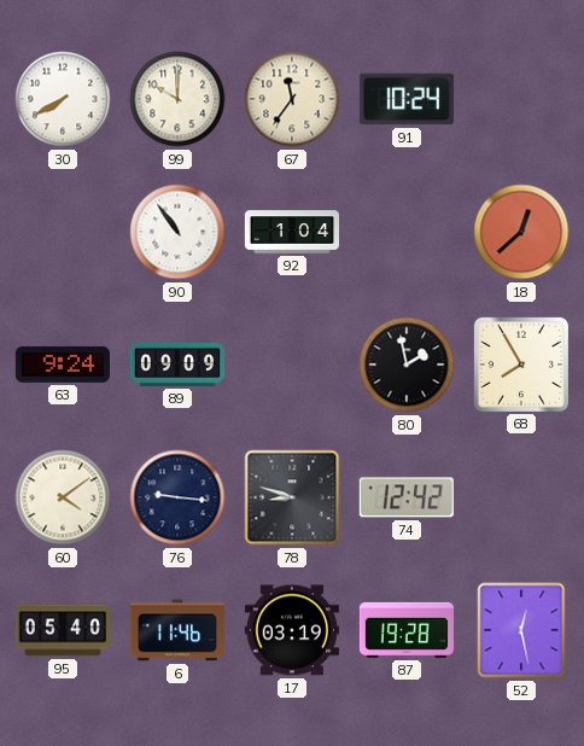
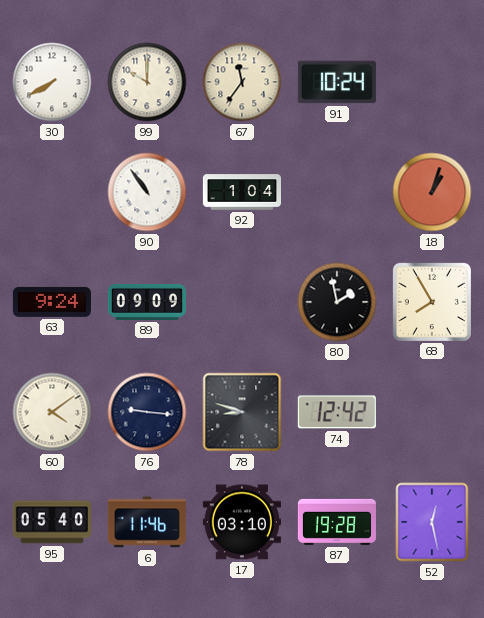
18: 12:38 -> 1:03
17: 03:19 -> 03:10
